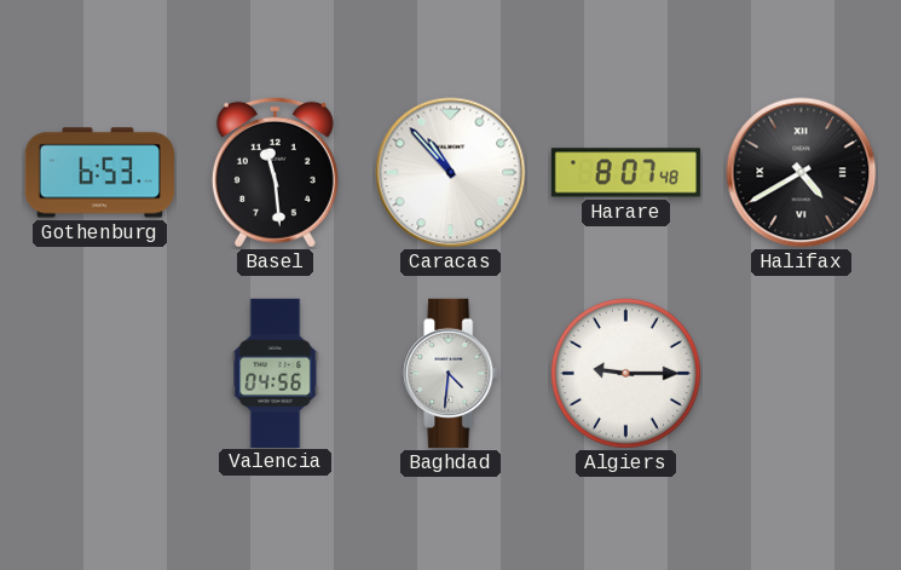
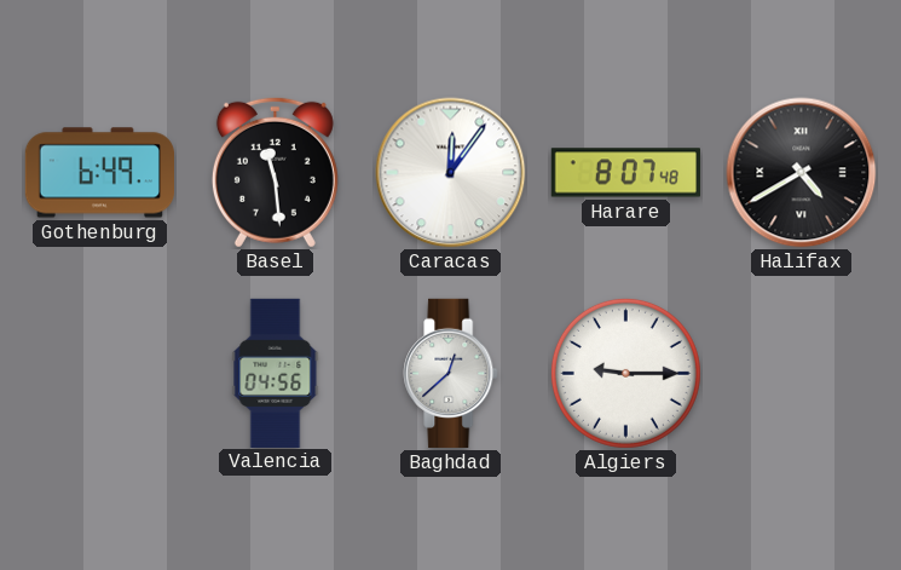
Gothenburg: 6:53 -> 6:49
Caracas: 10:53 -> 12:06
Baghdad: 4:31 -> 12:38
